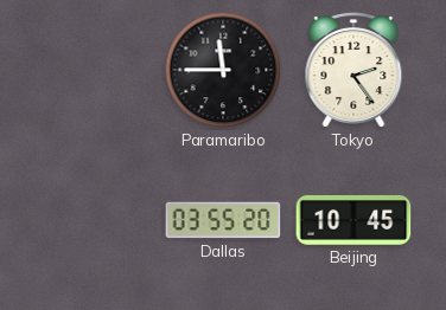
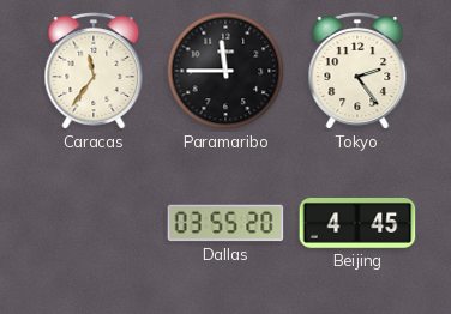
Caracas: none -> 11:36
Beijing: 10:45 -> 4:45
